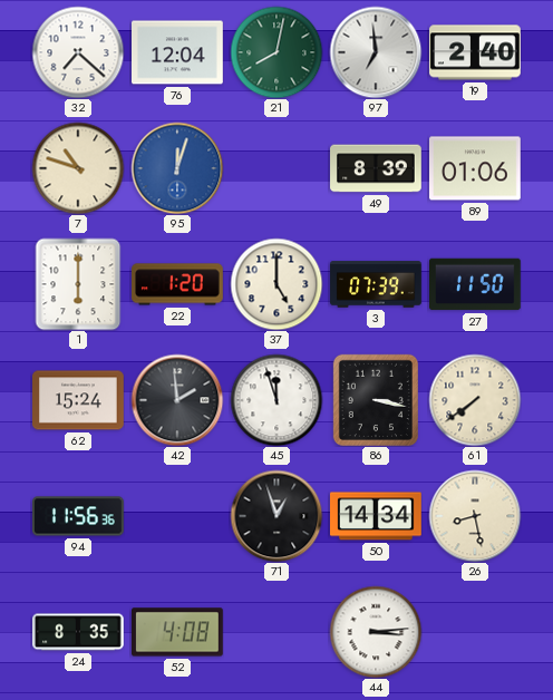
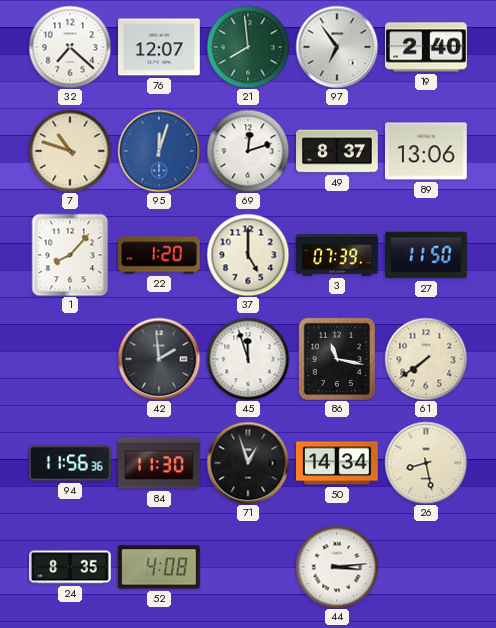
76: 12:04 -> 12:07
21: 8:02 -> 7:59
97: 6:59 -> 6:54
69: none -> 12:12
49: 8:39 -> 8:37
89: 01:06 -> 13:06
1: 6:00 -> 8:07
62: 15:24 -> none
86: 3:17 -> 11:17
84: none -> 11:30
